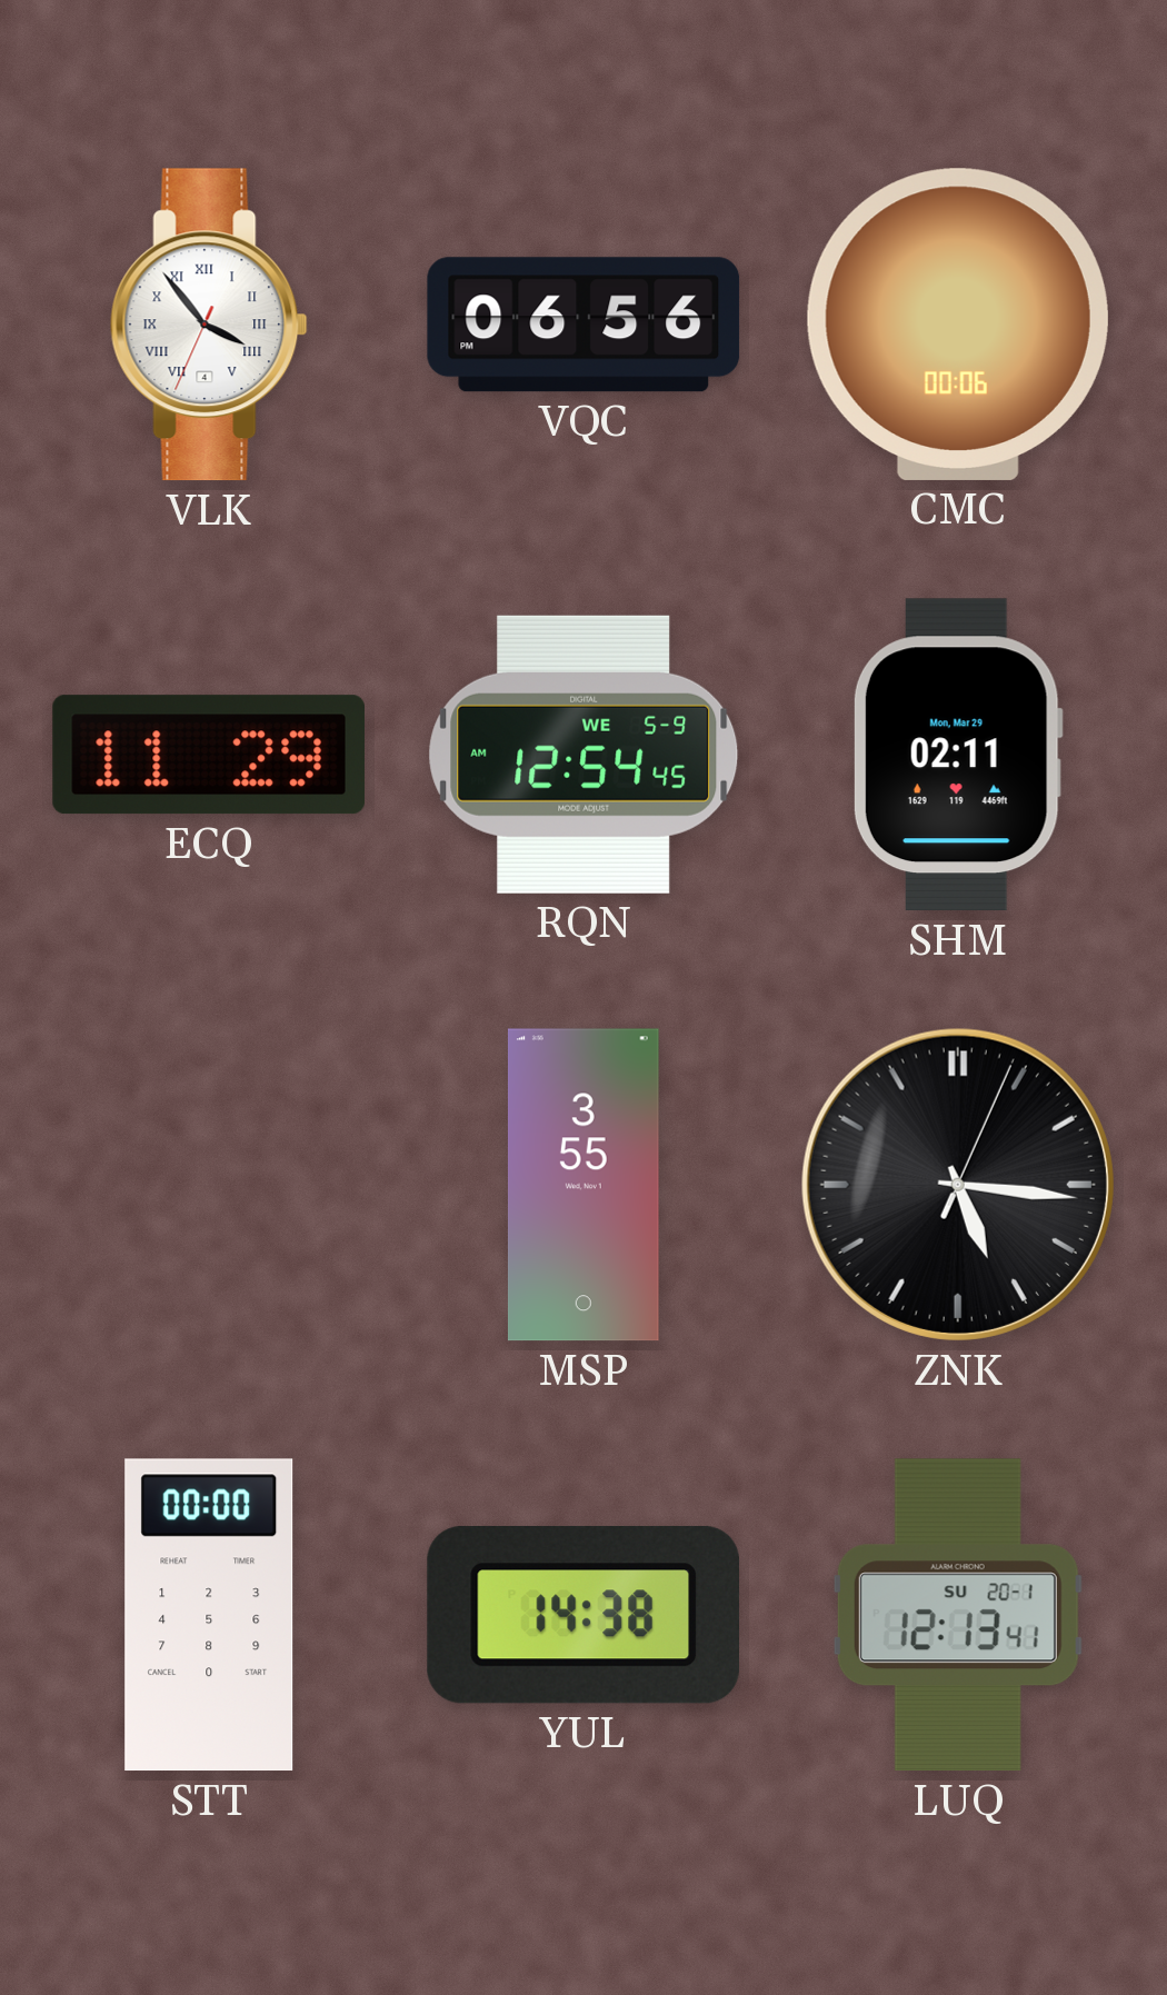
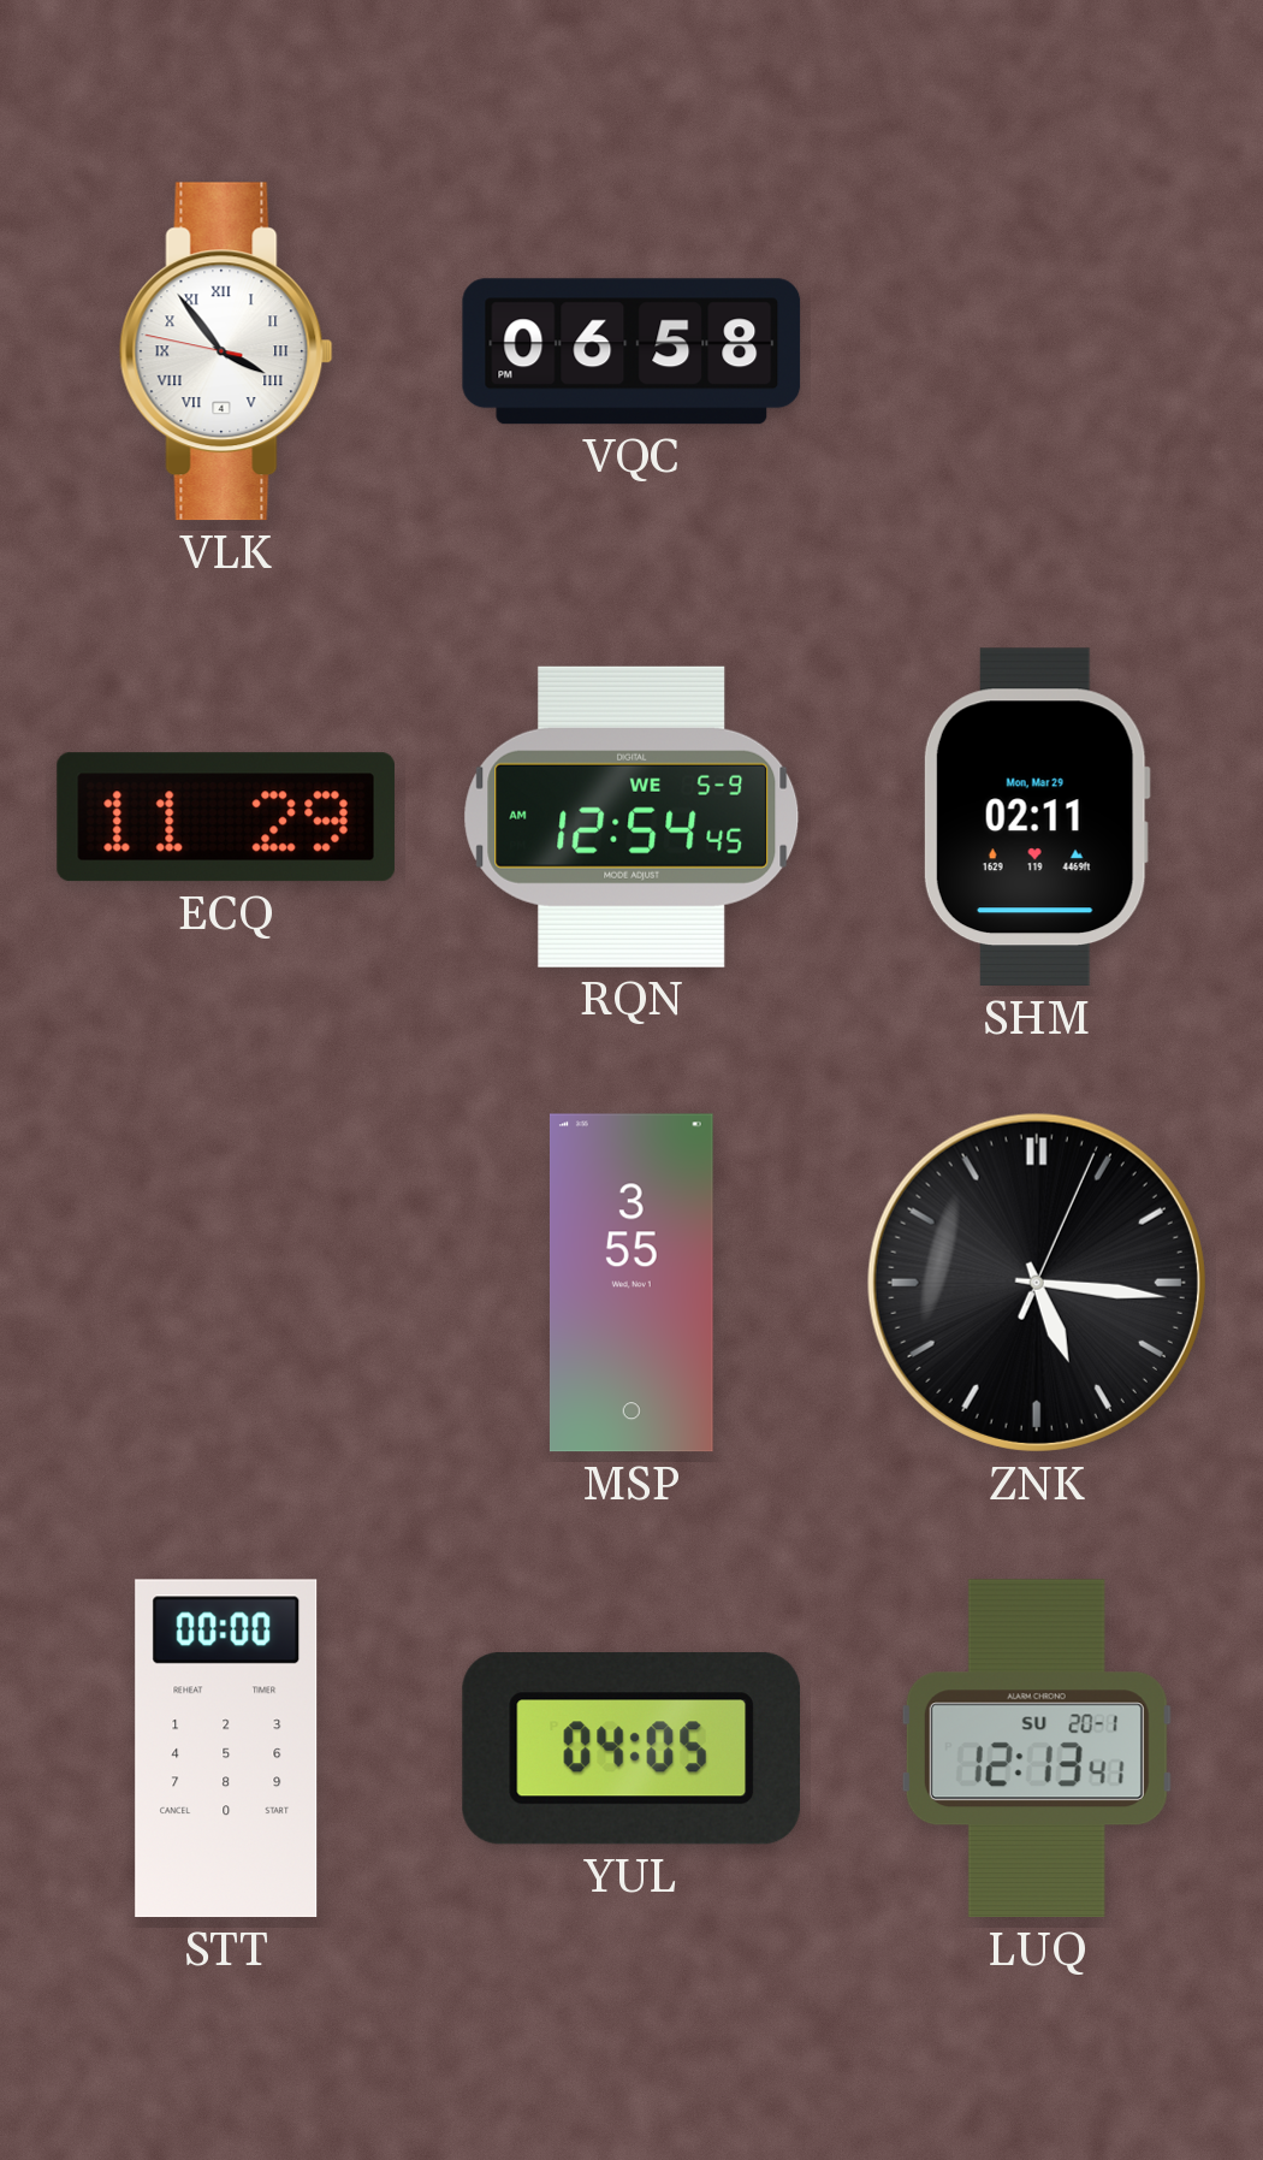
VLK: 3:53:34 -> 3:53:47
VQC: 06:56 -> 06:58
CMC: 00:06 -> none
YUL: 14:38 -> 04:05
